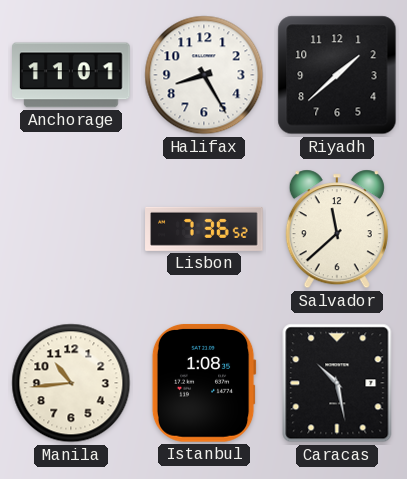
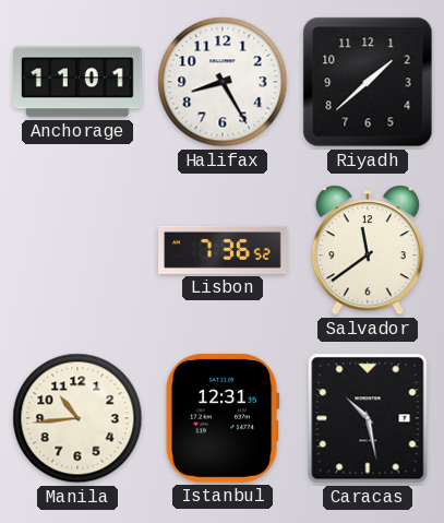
Salvador: 11:38 -> 11:39
Istanbul: 1:08 -> 12:31
